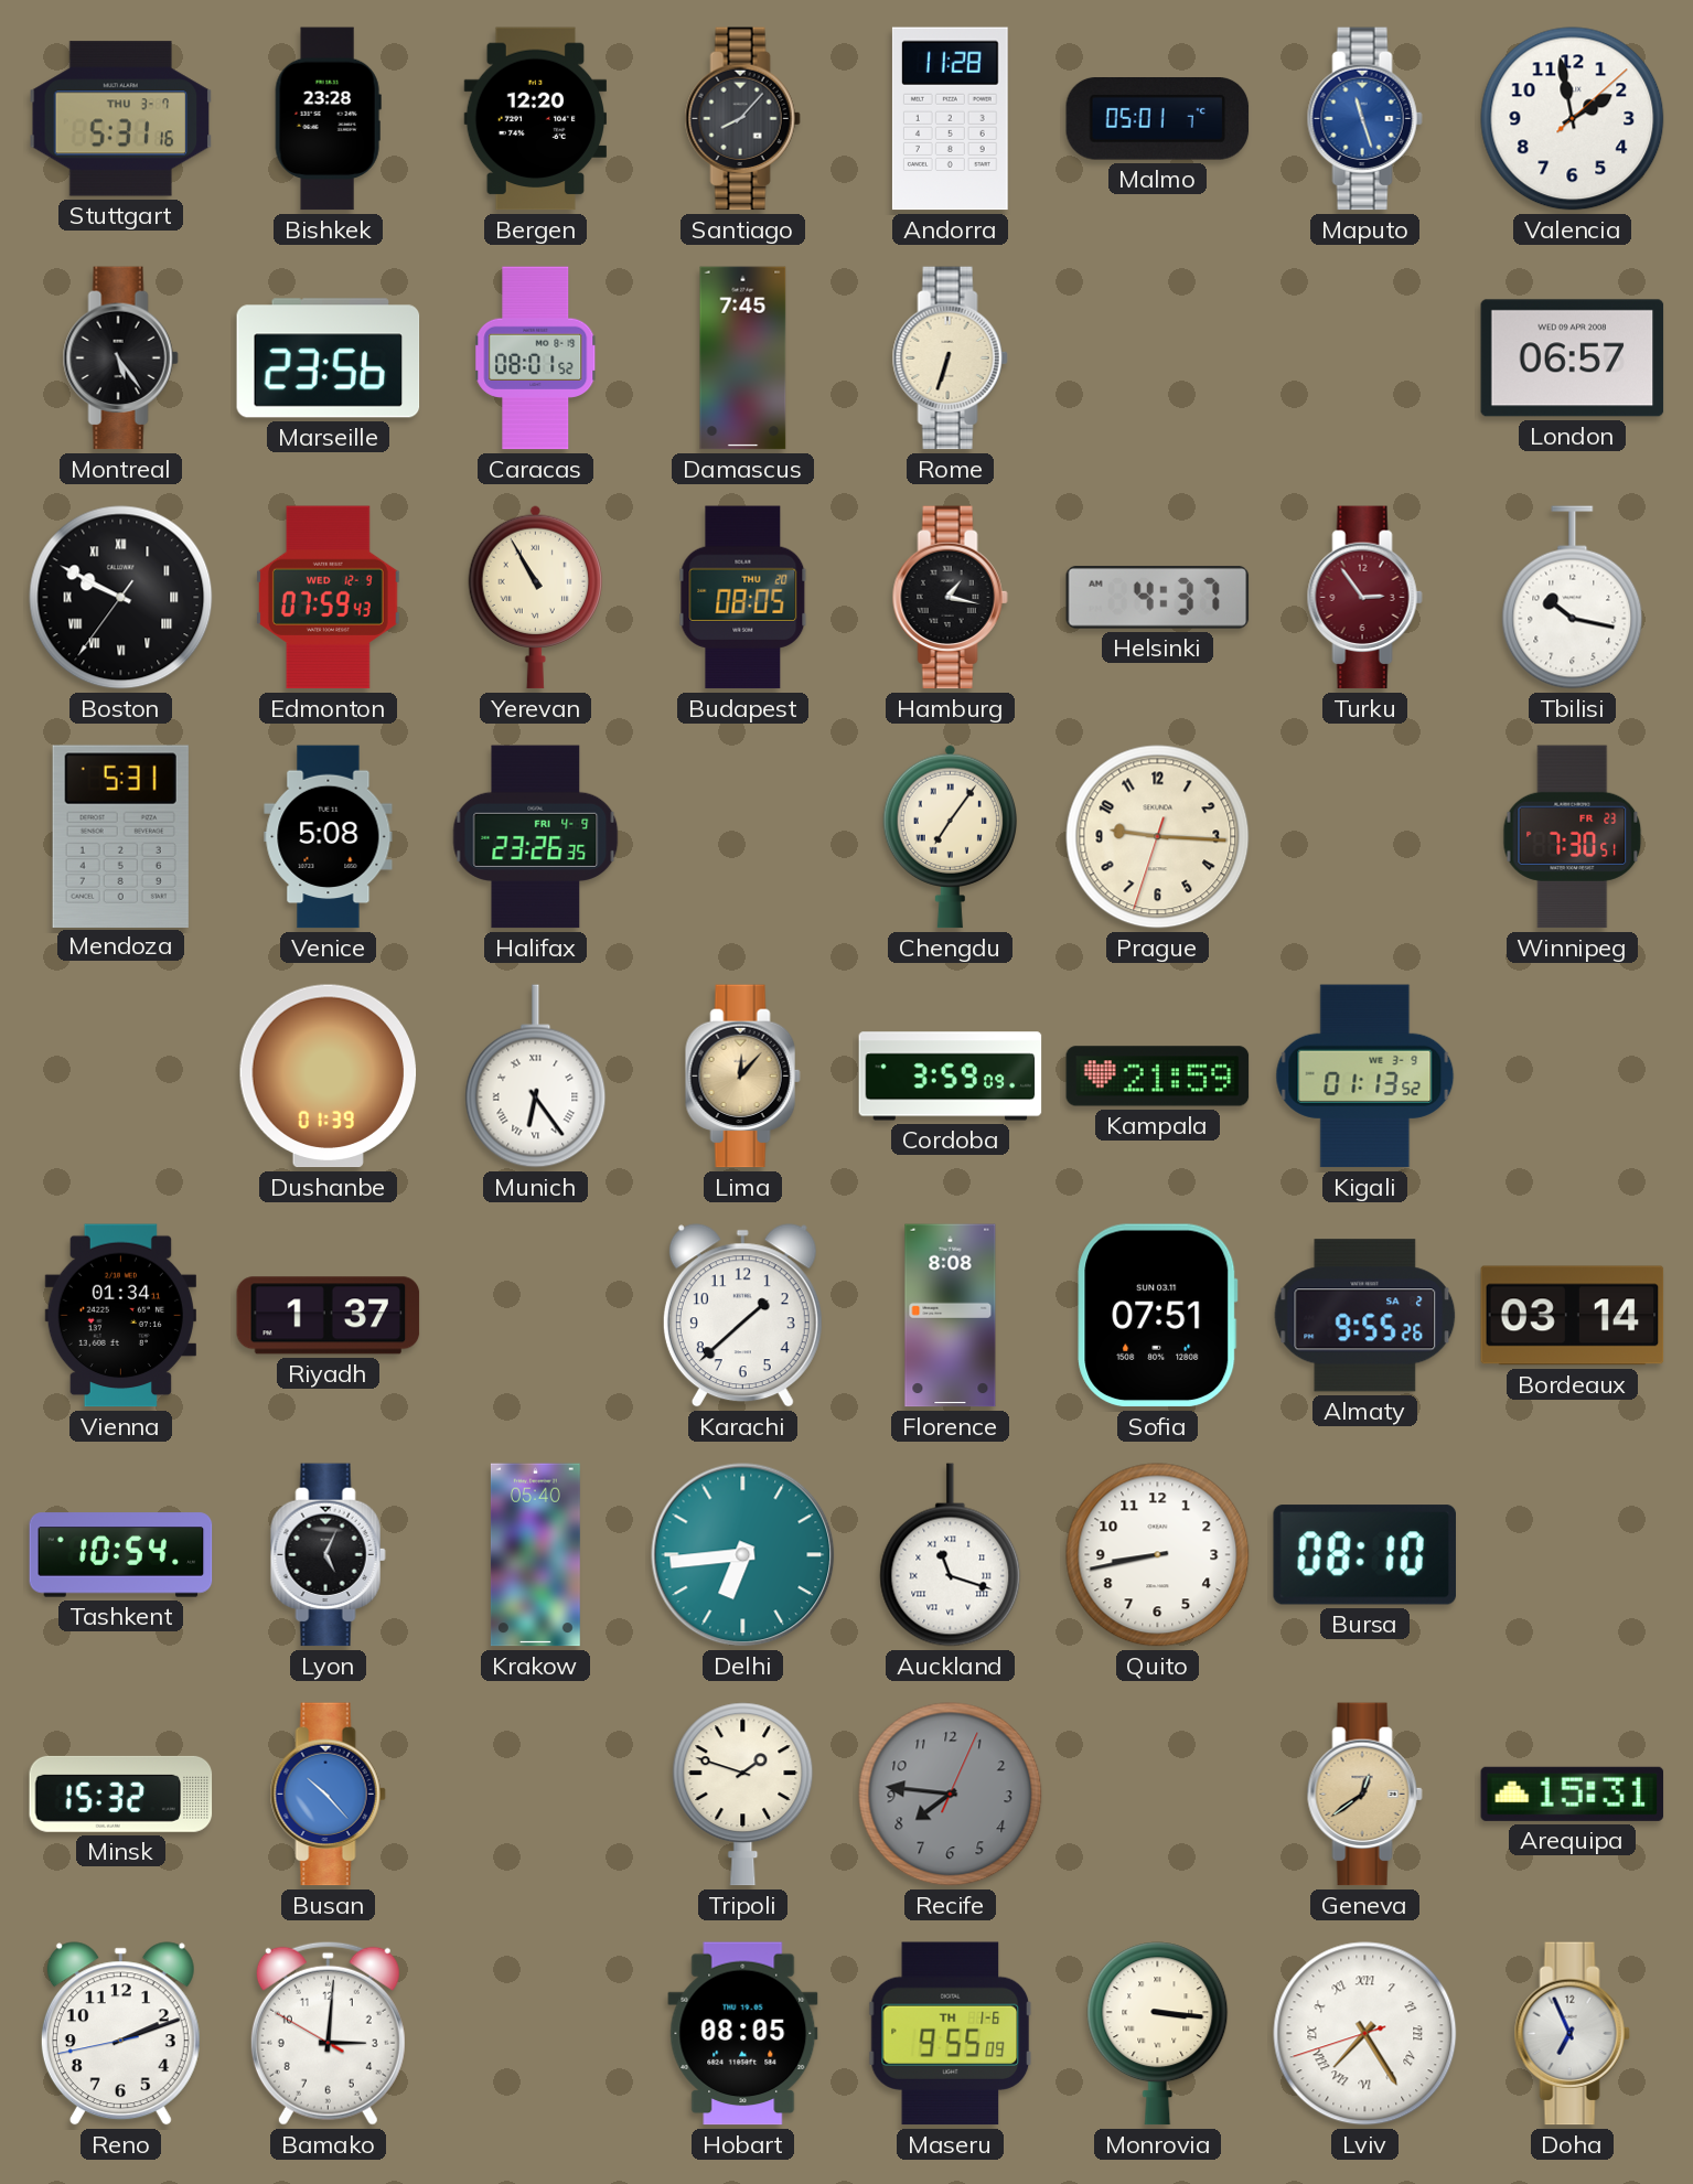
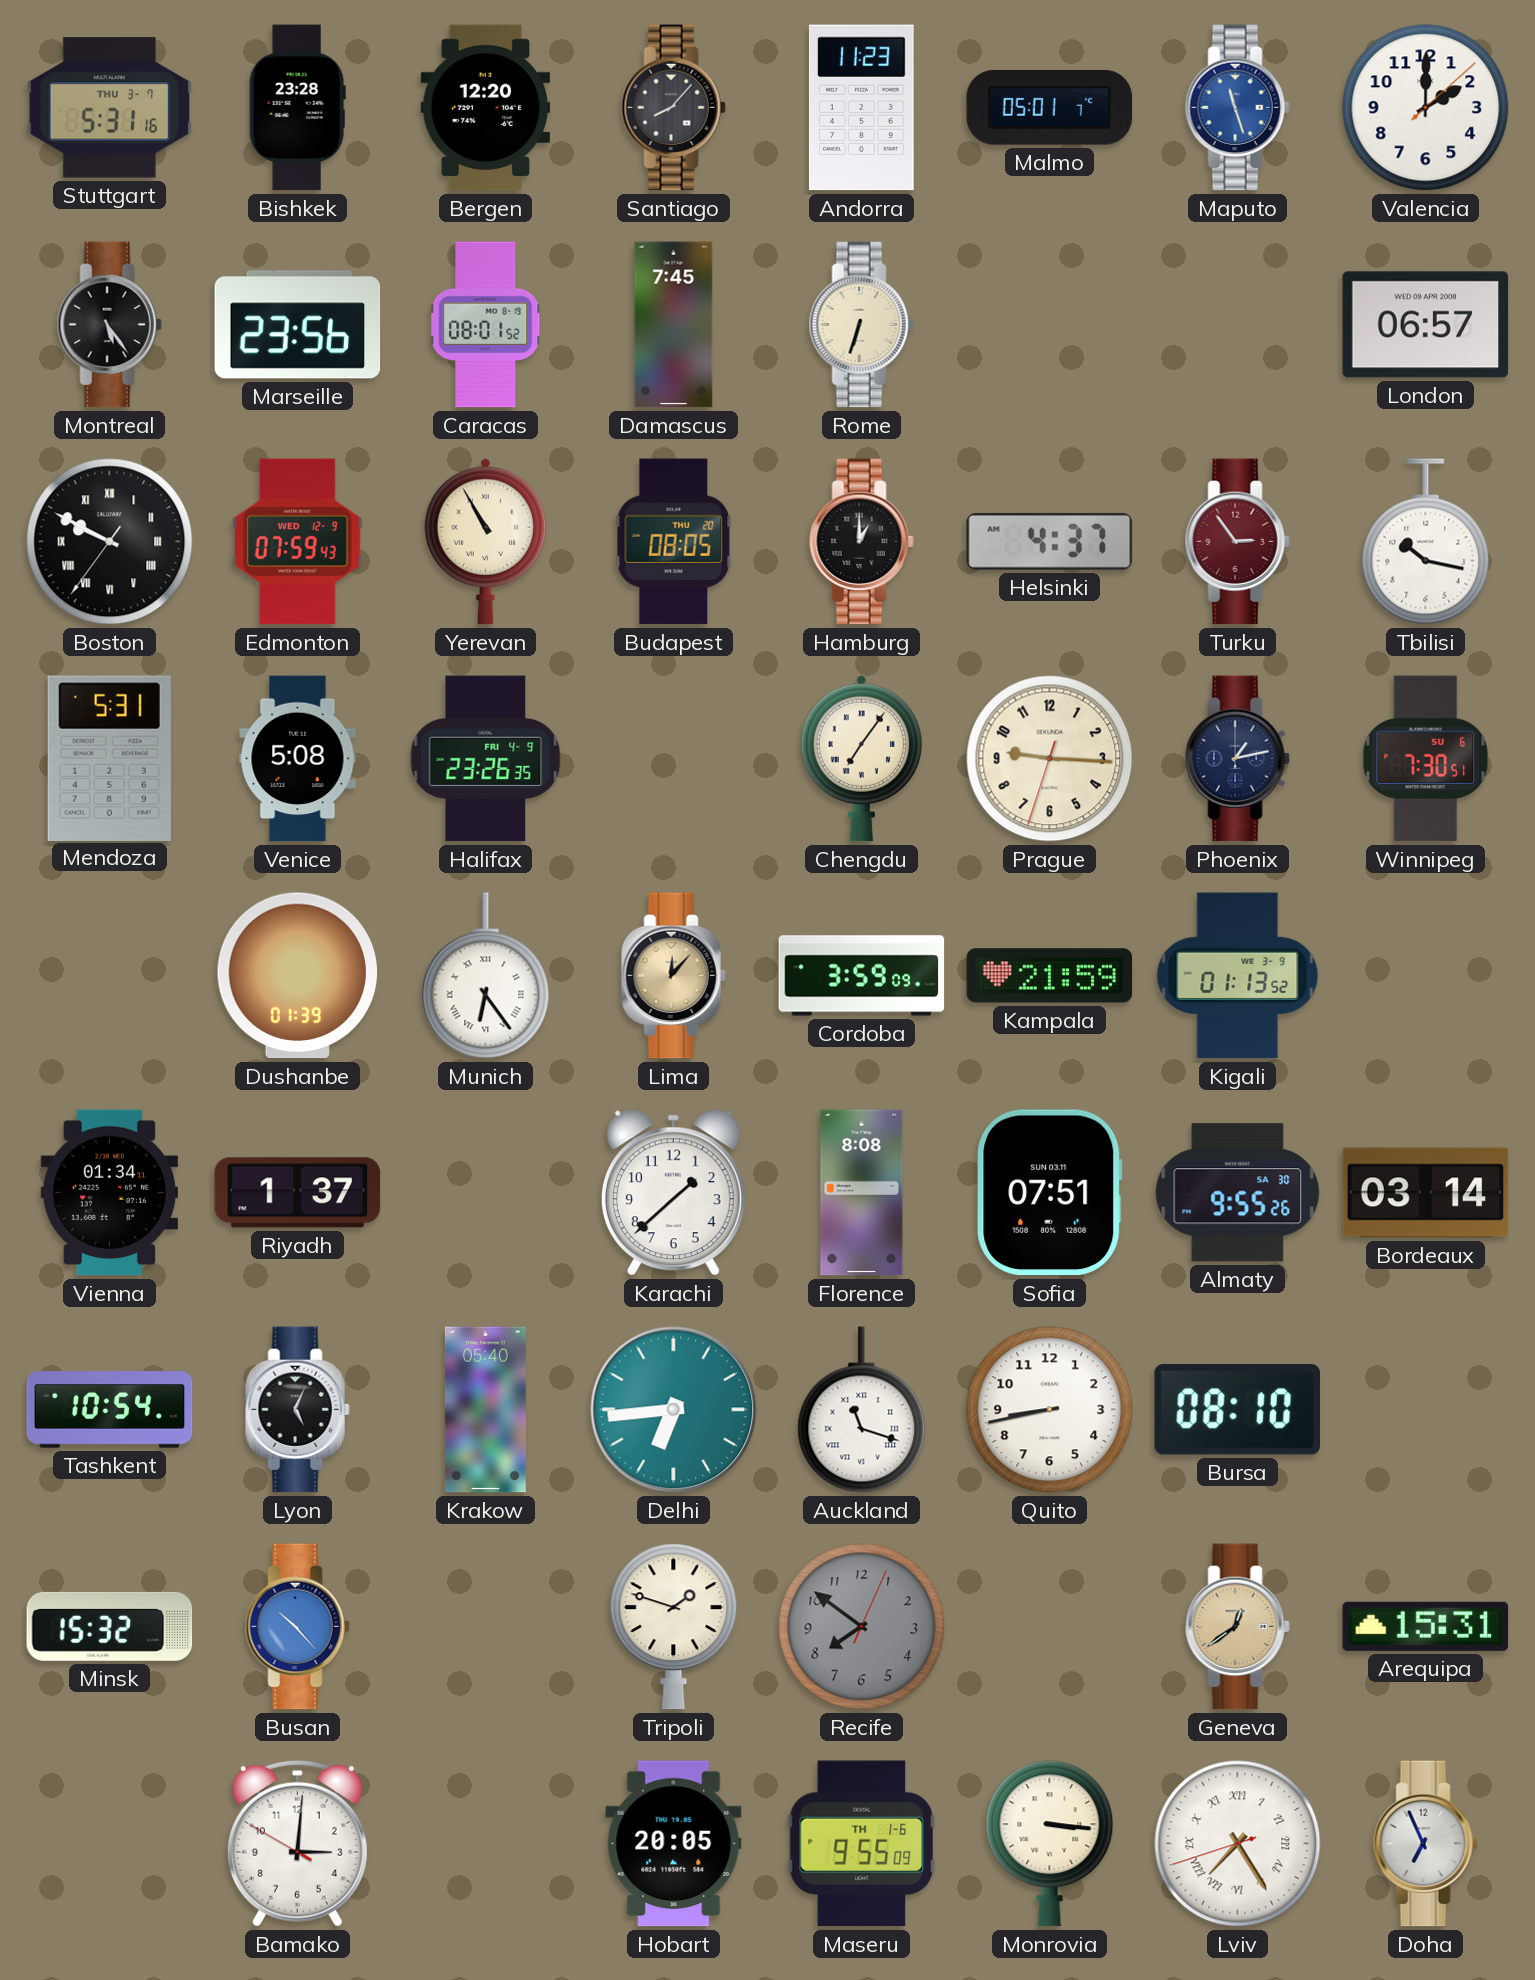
Andorra: 11:28 -> 11:23
Valencia: 1:58 -> 2:00
Hamburg: 1:17 -> 1:00
Phoenix: none -> 1:13
Winnipeg date: FR 23 -> SU 6
Almaty date: SA 2 -> SA 30
Recife: 7:46 -> 7:51
Reno: 2:11 -> none
Hobart: 08:05 -> 20:05
